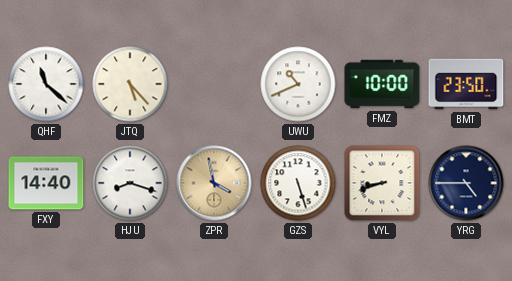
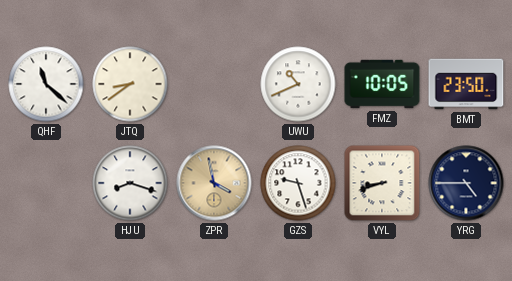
JTQ: 5:23 -> 8:39
FMZ: 10:00 -> 10:05
FXY: 14:40 -> none
GZS: 5:27 -> 9:27
